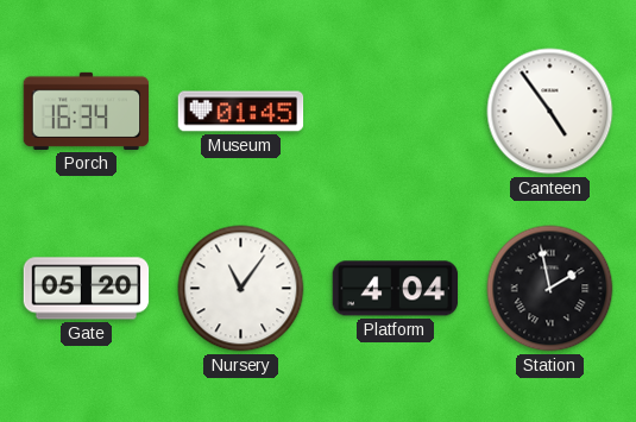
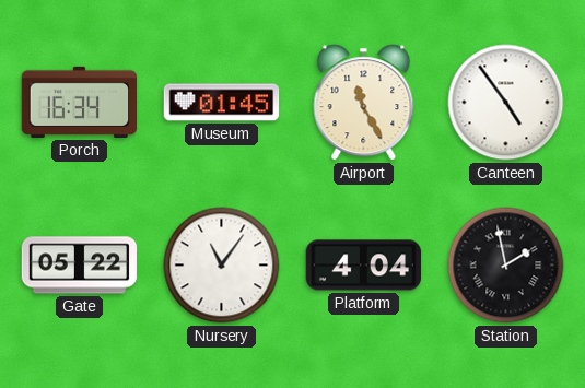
Airport: none -> 11:25
Gate: 05:20 -> 05:22
